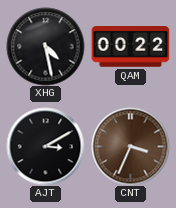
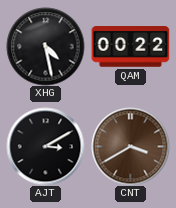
CNT: 3:34 -> 3:40
